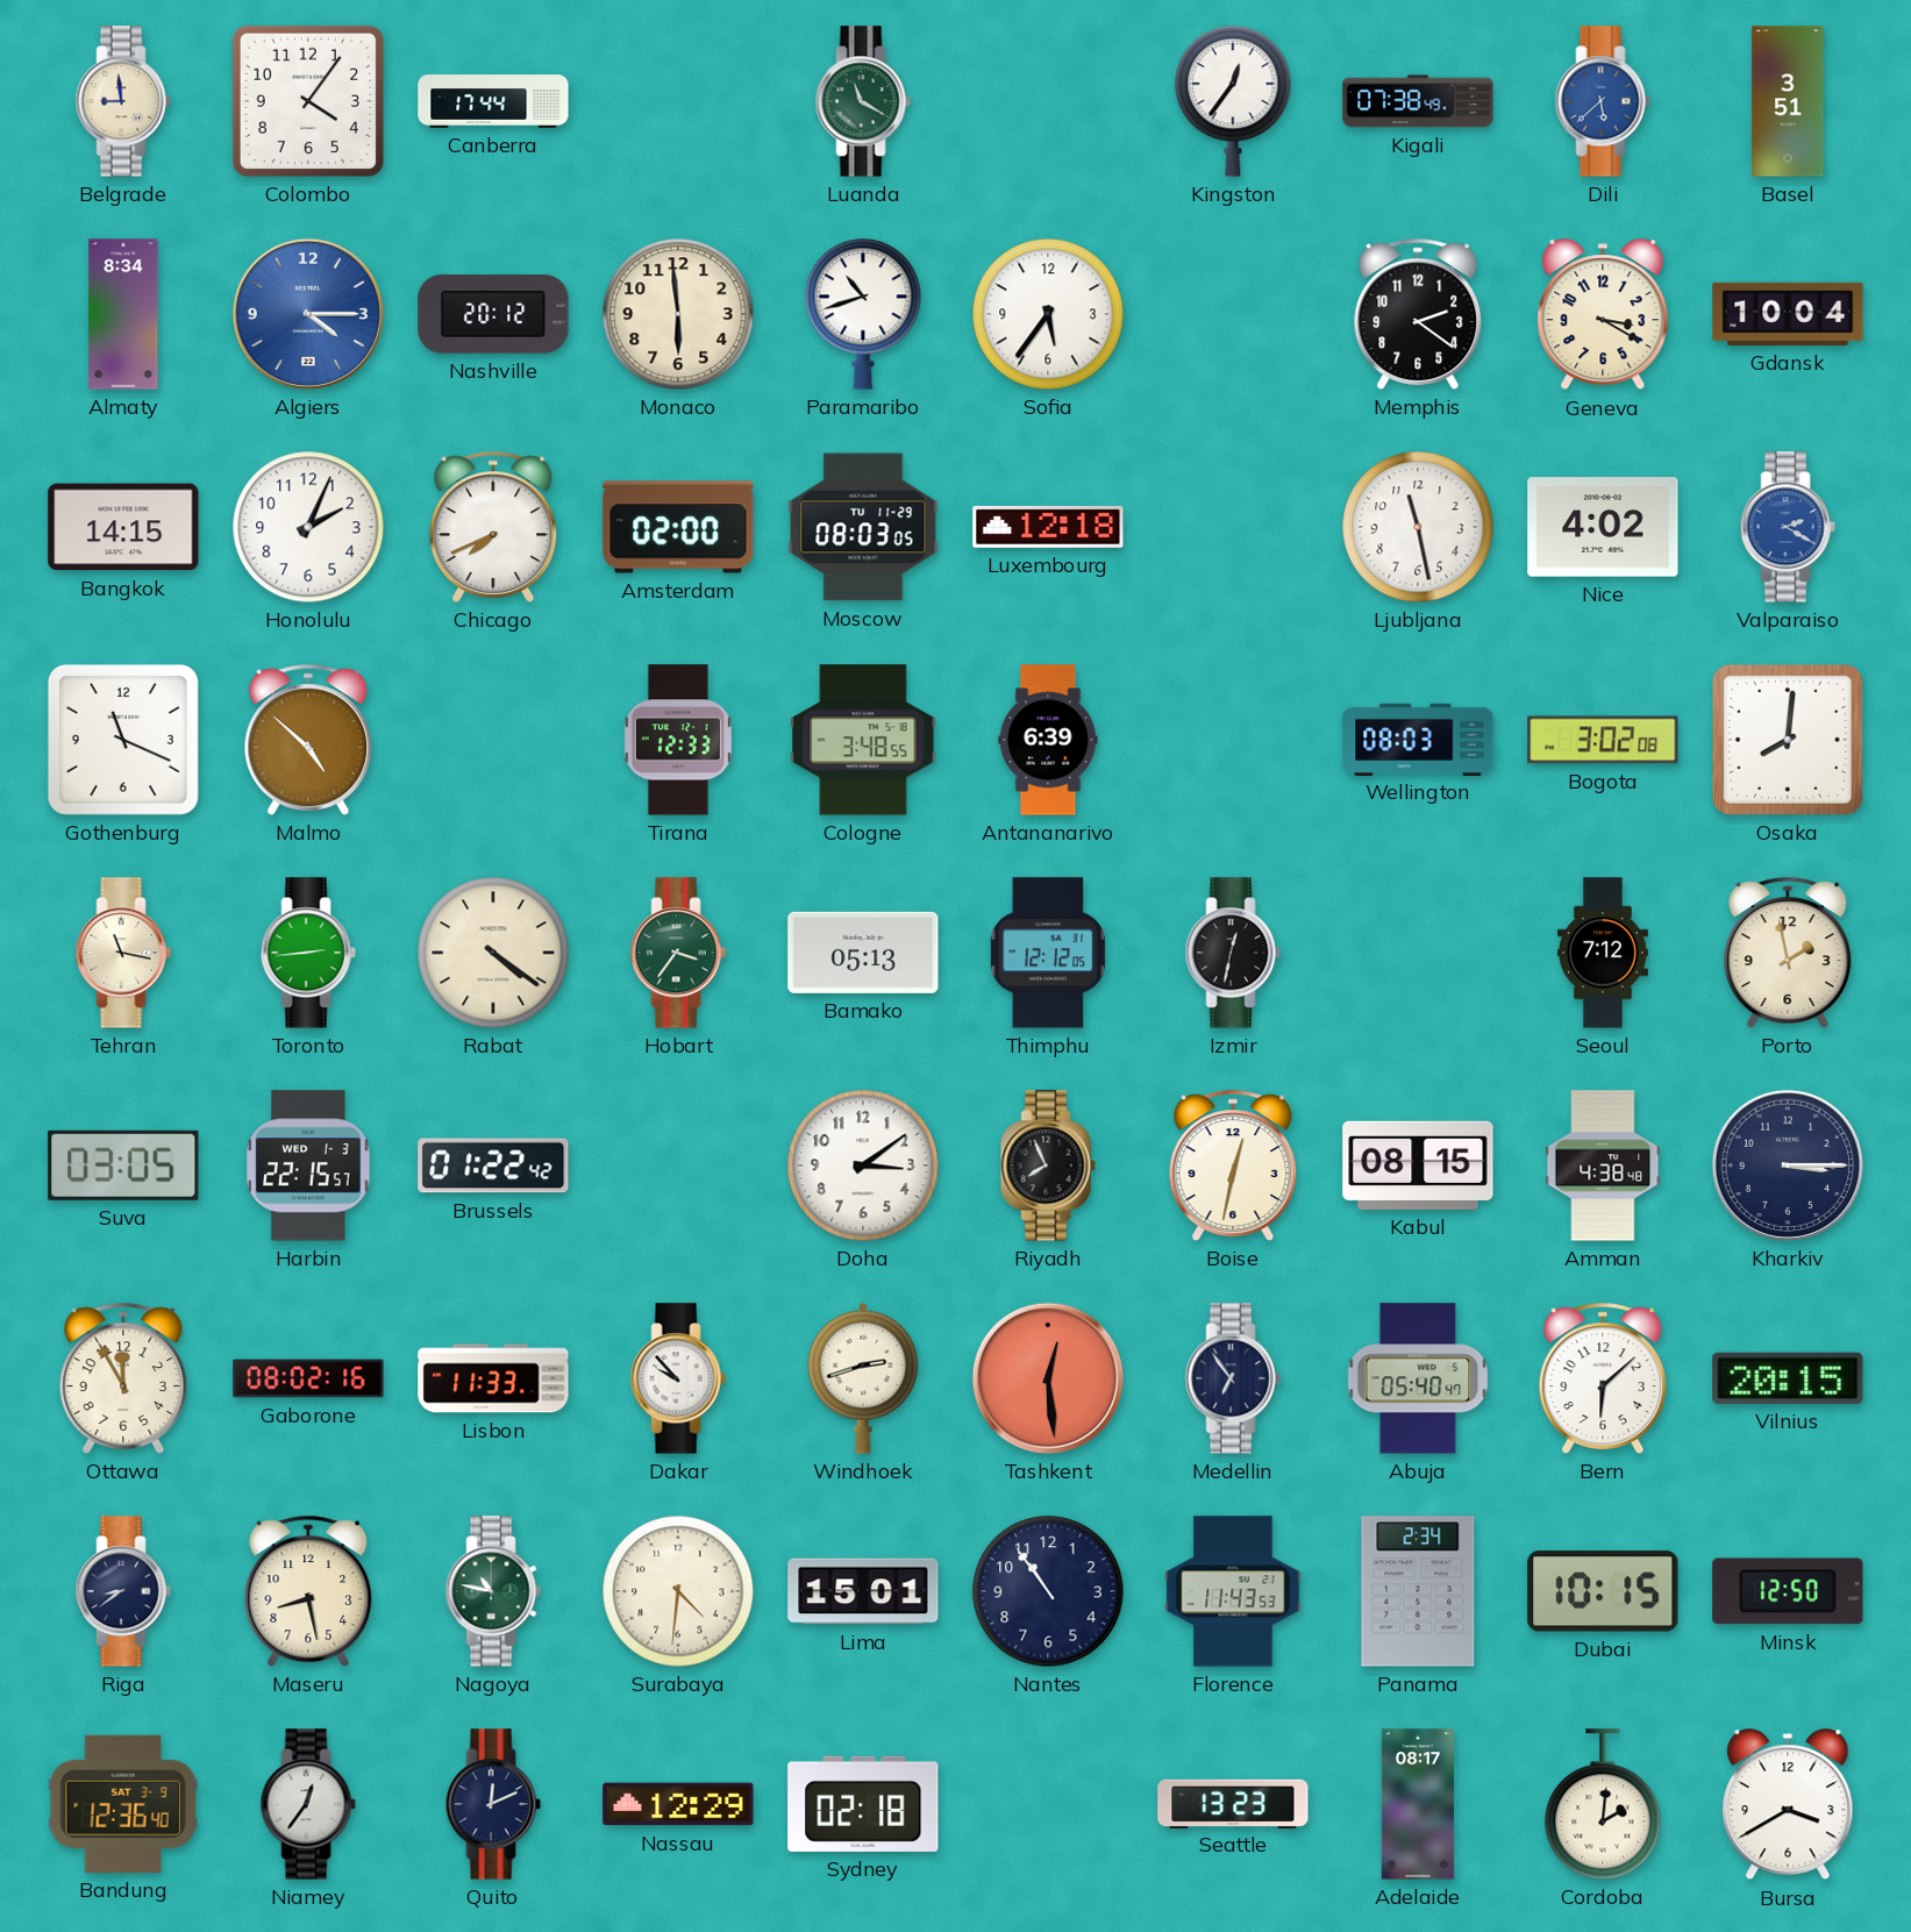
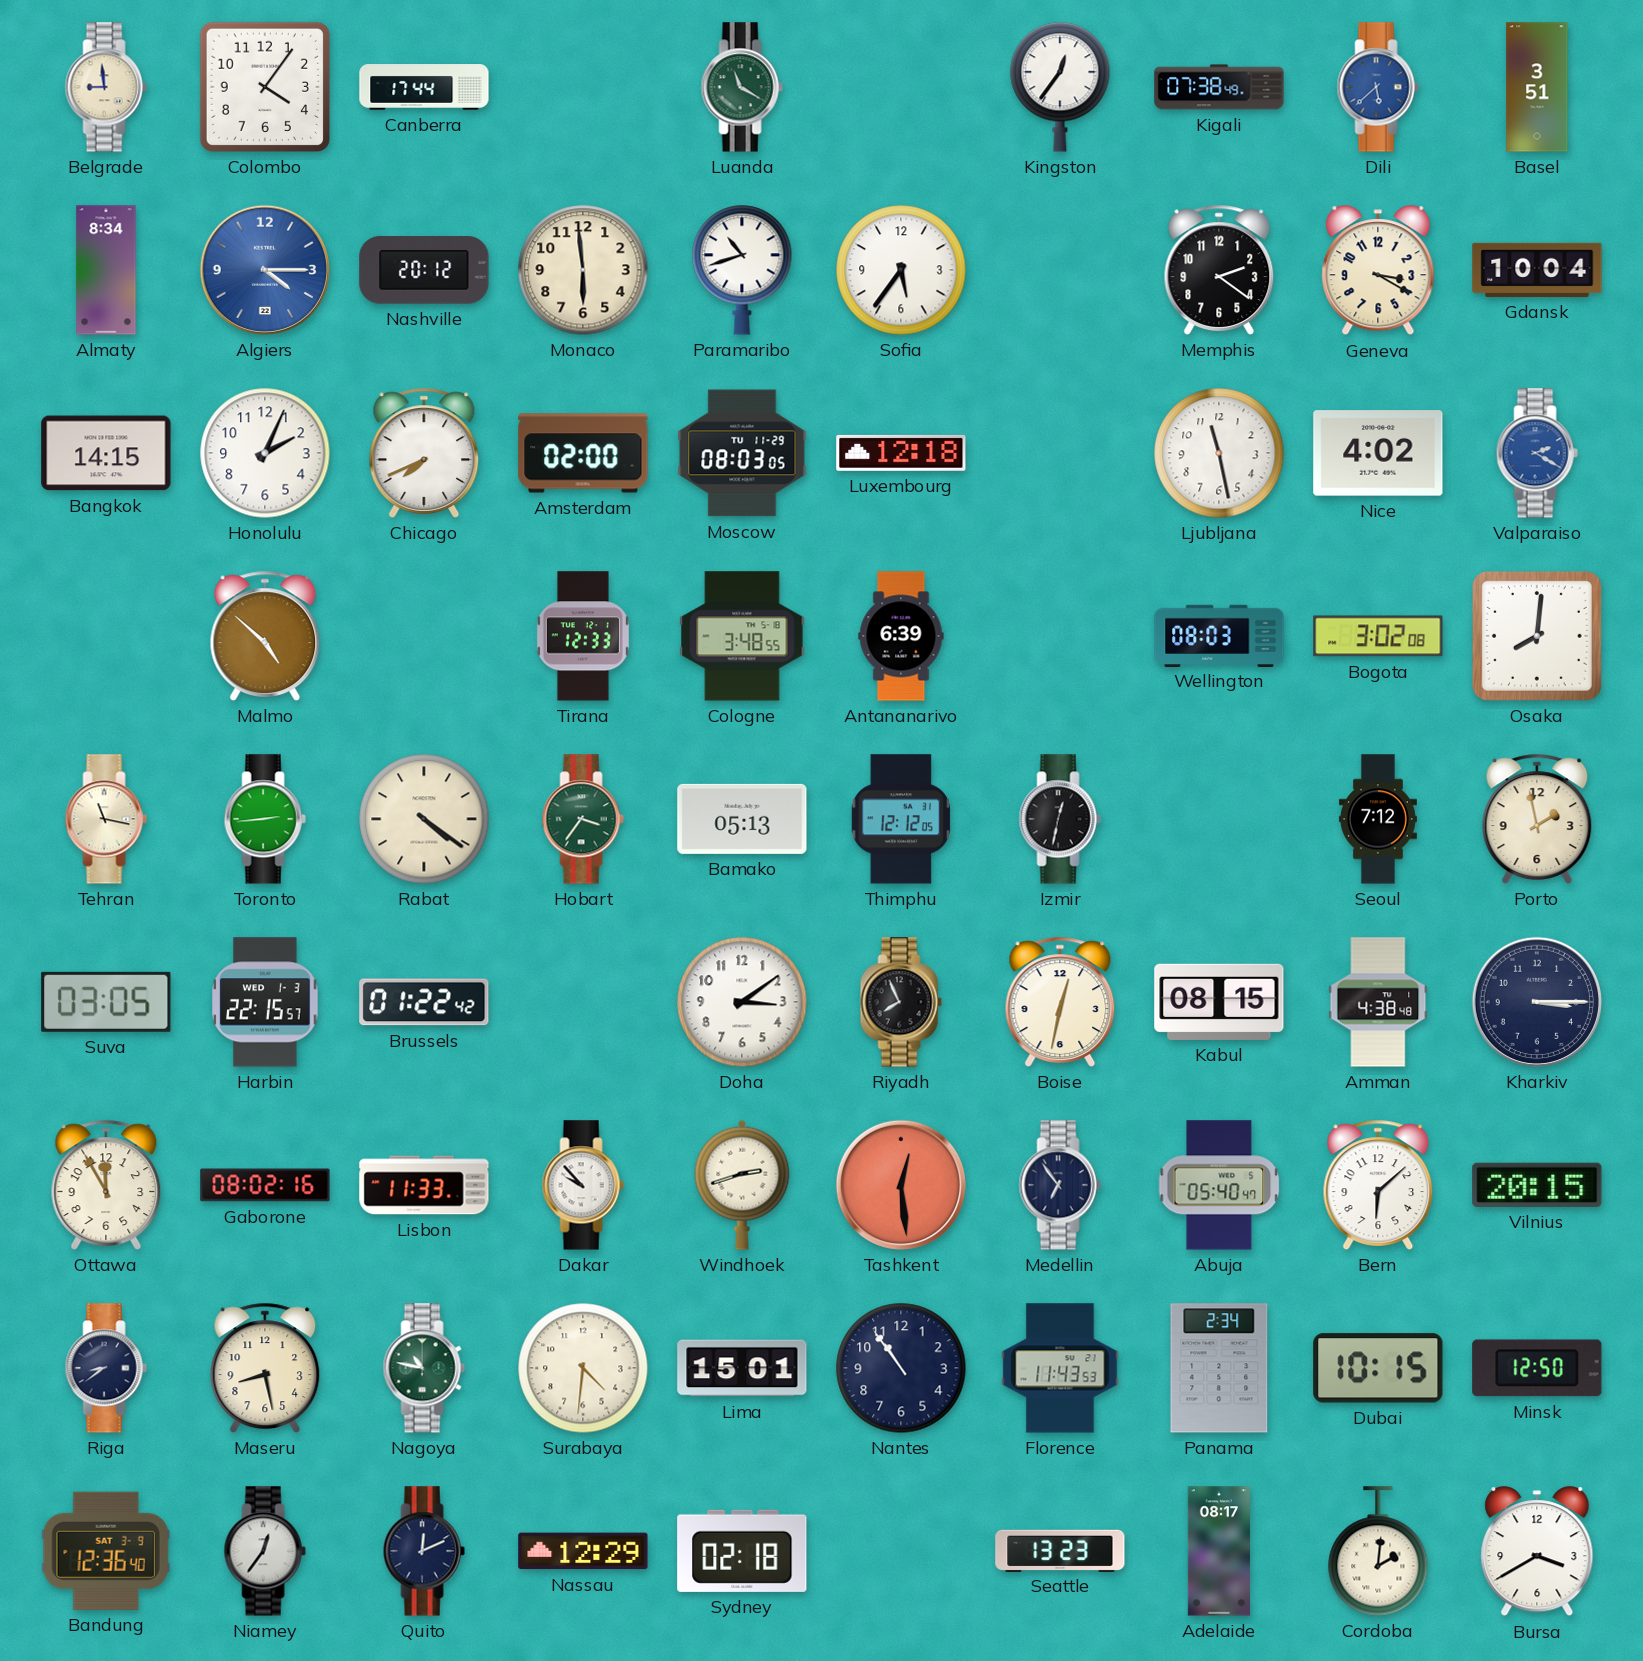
Gothenburg: 11:19 -> none
